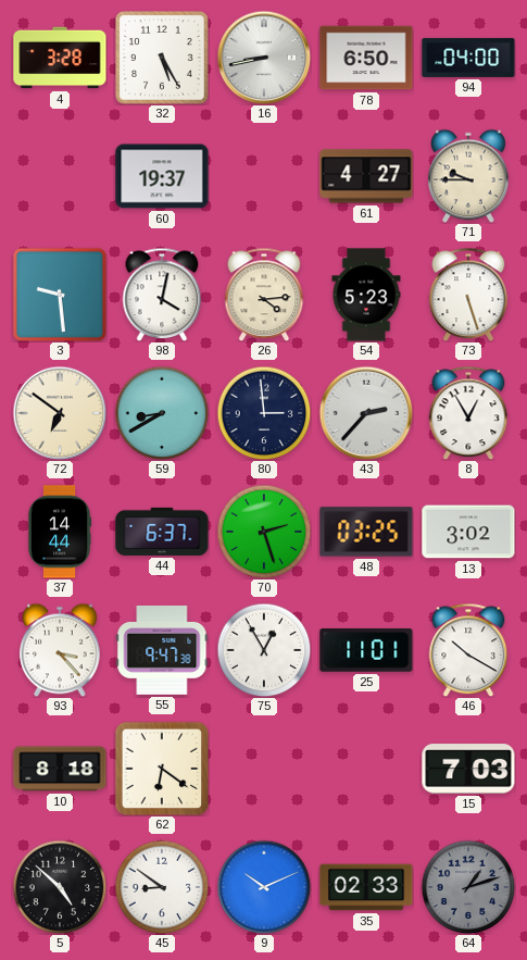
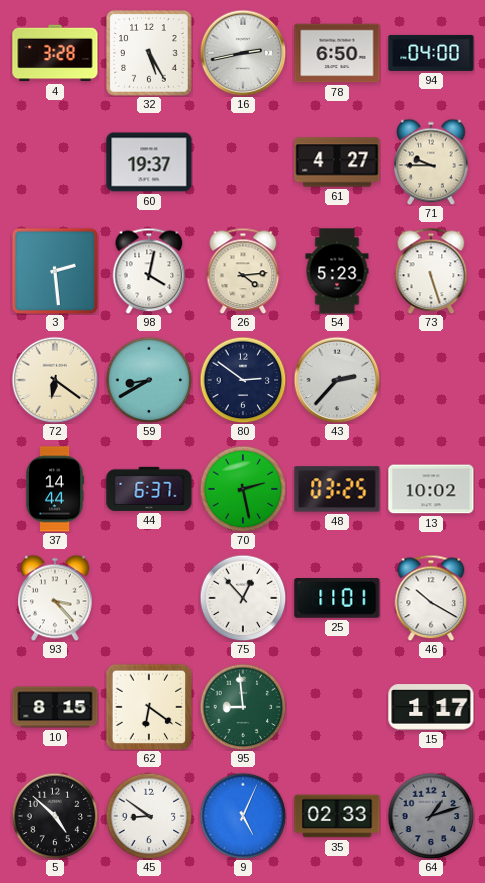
16: 8:43 -> 2:43
3: 9:29 -> 2:29
72: 6:51 -> 6:21
80: 2:59 -> 2:51
8: 12:55 -> none
70: 2:27 -> 2:28
13: 3:02 -> 10:02
55: 9:47 -> none
75: 12:55 -> 12:53
10: 8:18 -> 8:15
95: none -> 8:59
15: 7:03 -> 1:17
9: 10:11 -> 5:04
